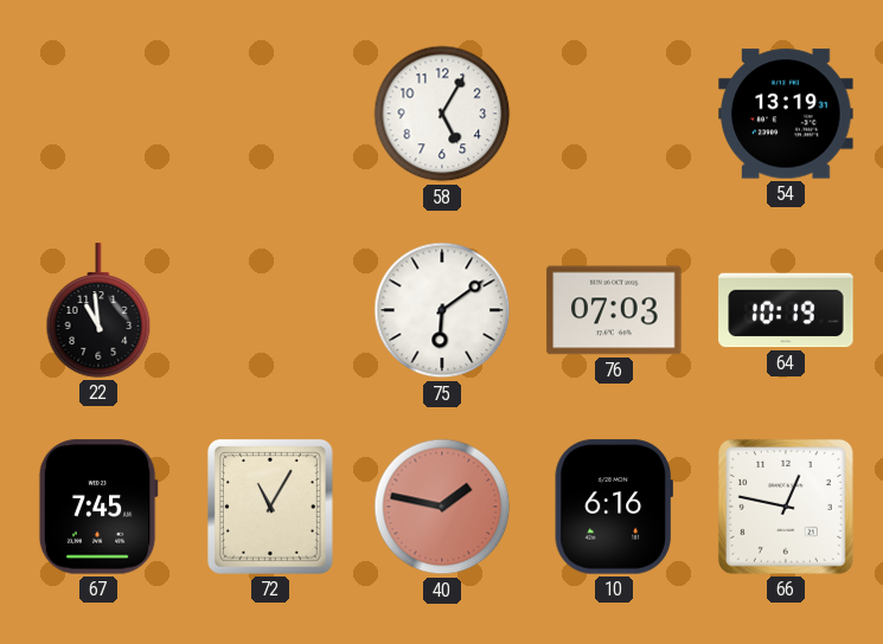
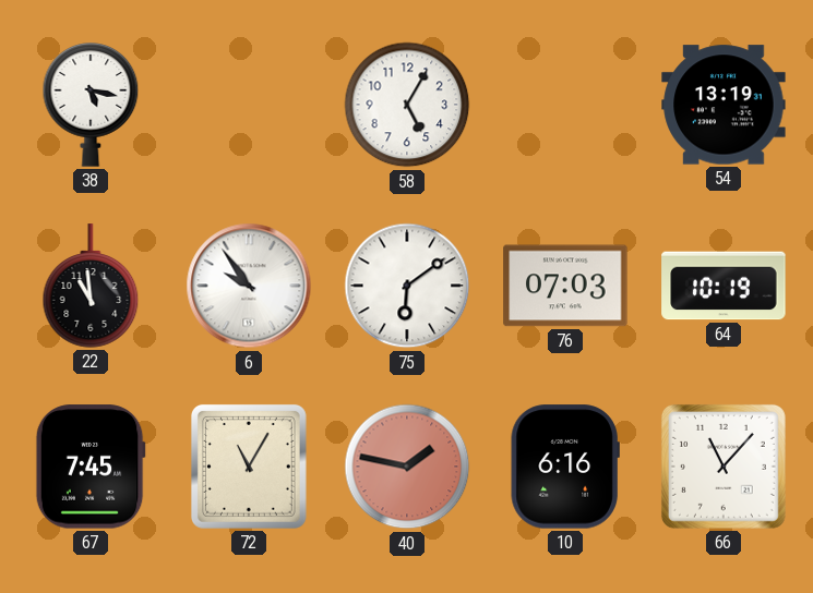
38: none -> 5:17
6: none -> 9:54
66: 12:47 -> 11:07
